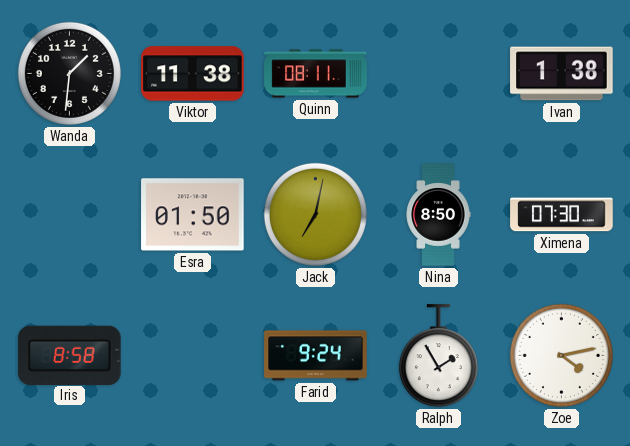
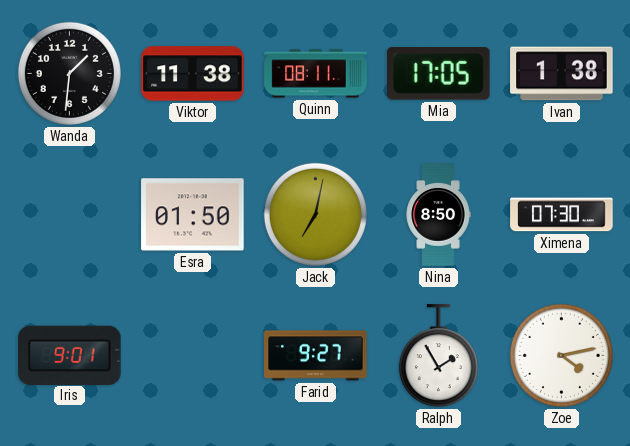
Mia: none -> 17:05
Iris: 8:58 -> 9:01
Farid: 9:24 -> 9:27
